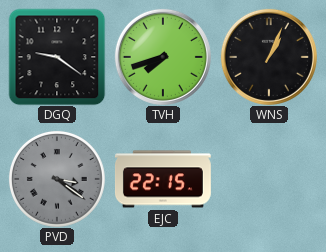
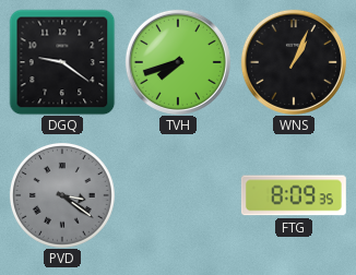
EJC: 22:15 -> none
FTG: none -> 8:09
